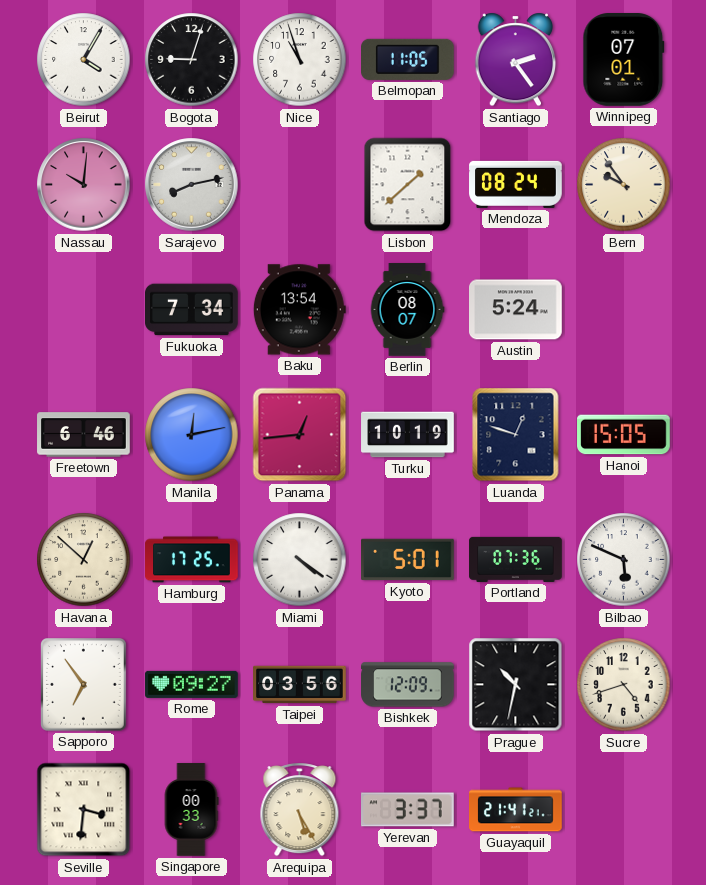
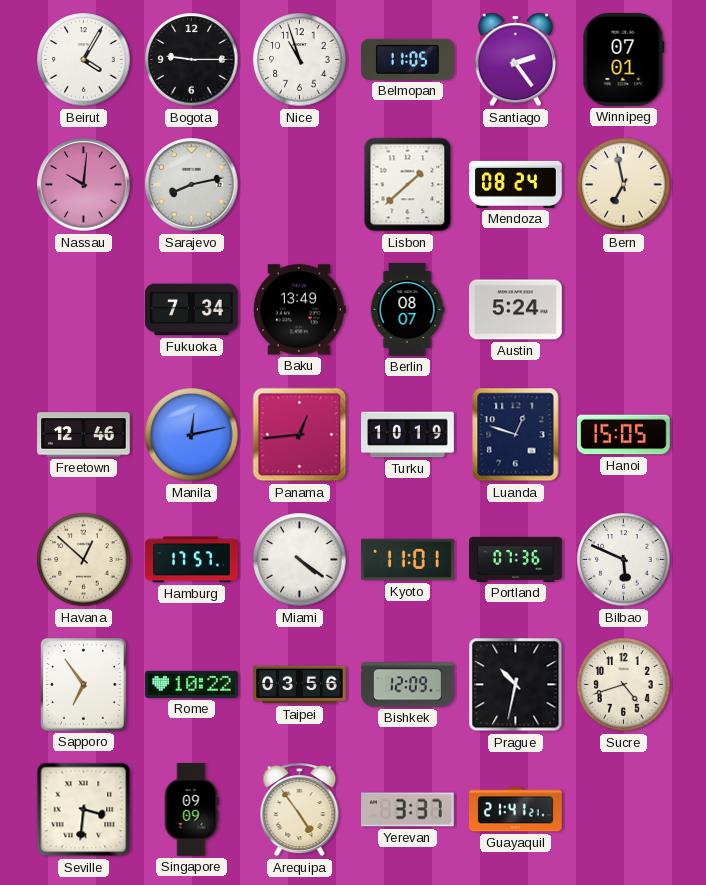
Bogota: 9:03 -> 9:15
Bern: 9:54 -> 6:58
Baku: 13:54 -> 13:49
Freetown: 6:46 -> 12:46
Hamburg: 17:25 -> 17:57
Kyoto: 5:01 -> 11:01
Rome: 09:27 -> 10:22
Singapore: 00:33 -> 09:09
Arequipa: 5:25 -> 4:54
